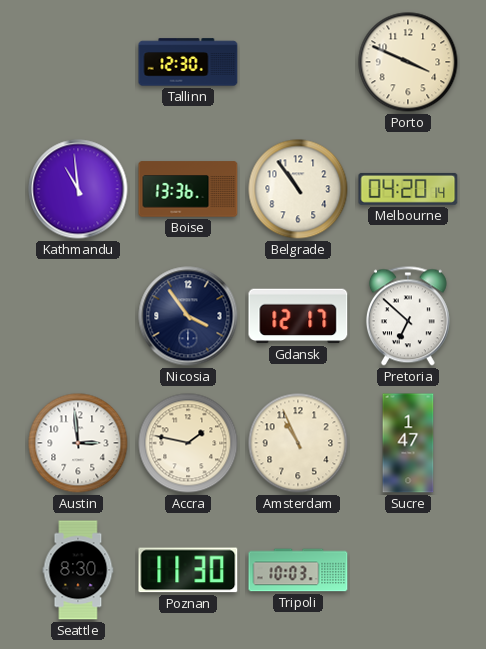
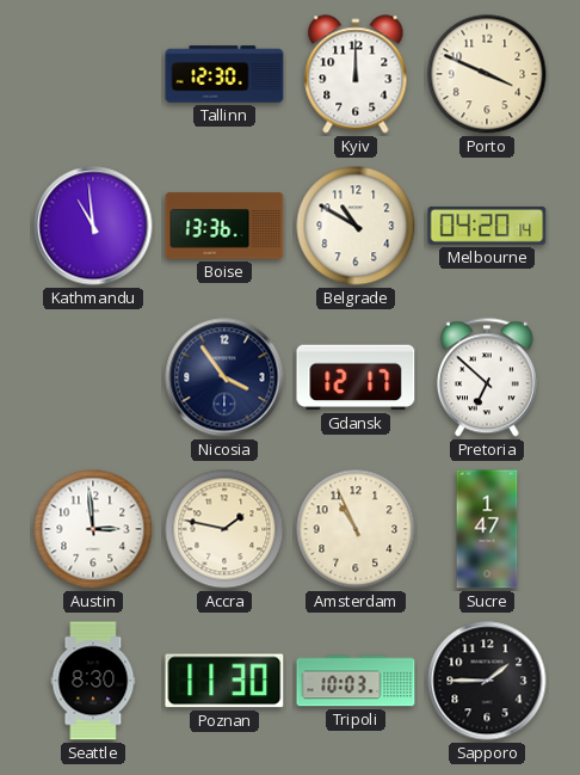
Kyiv: none -> 12:00
Belgrade: 10:54 -> 10:50
Sapporo: none -> 1:45
